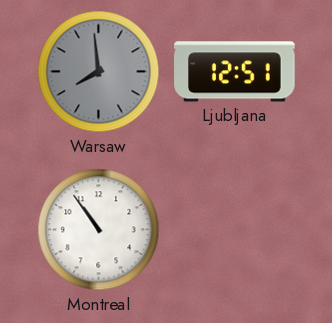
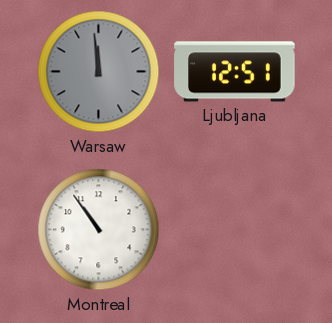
Warsaw: 7:59 -> 11:59
